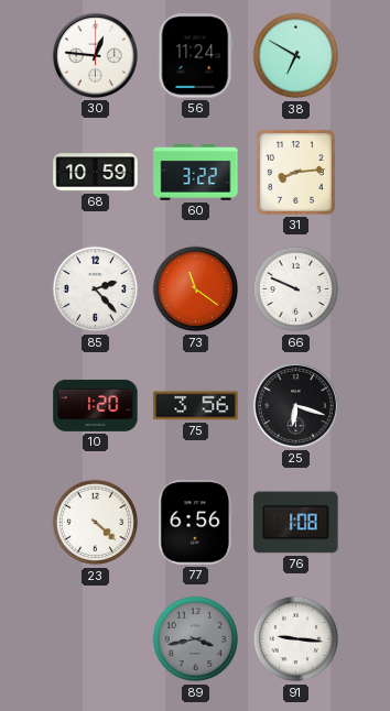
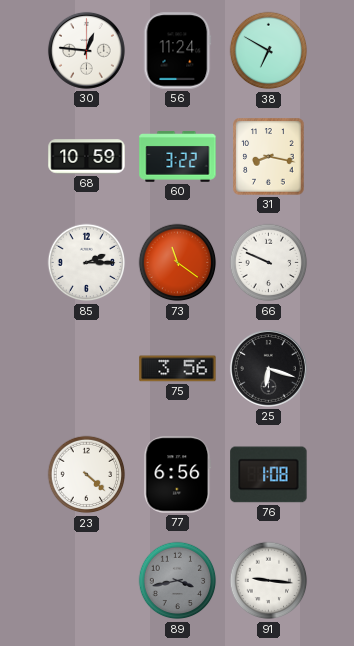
31: 8:14 -> 8:17
85: 2:23 -> 2:15
10: 1:20 -> none
